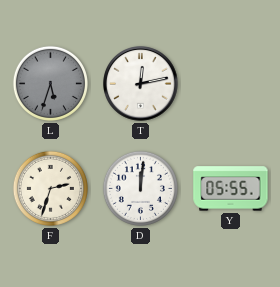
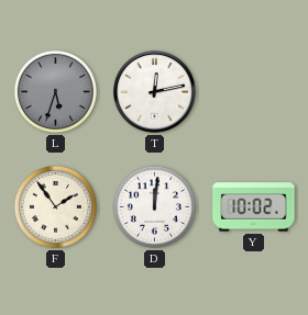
F: 2:33 -> 1:54
Y: 05:55 -> 10:02
